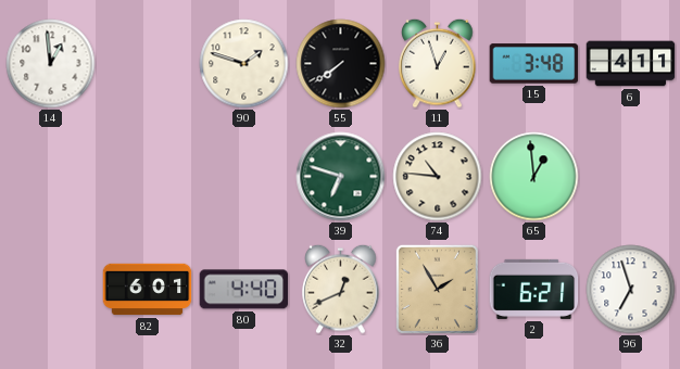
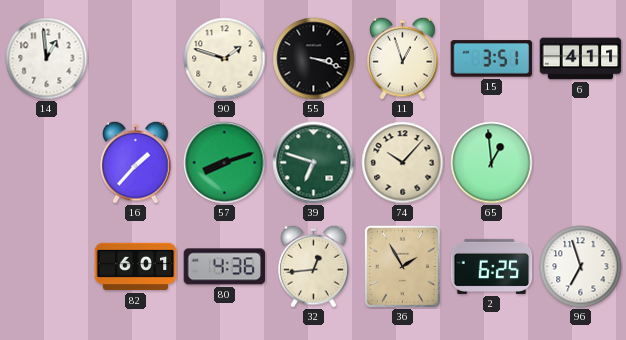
55: 7:39 -> 3:18
15: 3:48 -> 3:51
16: none -> 1:37
57: none -> 8:12
74: 10:46 -> 10:07
80: 4:40 -> 4:36
32: 12:41 -> 12:44
2: 6:21 -> 6:25
